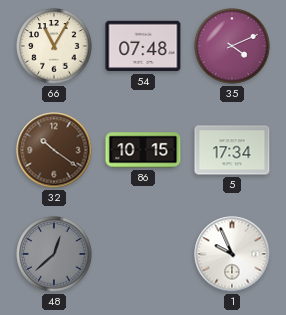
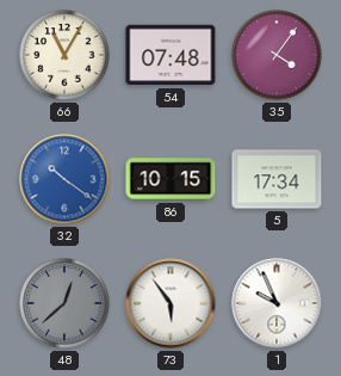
35: 4:11 -> 4:06
32 dial: brown -> blue
73: none -> 5:54
